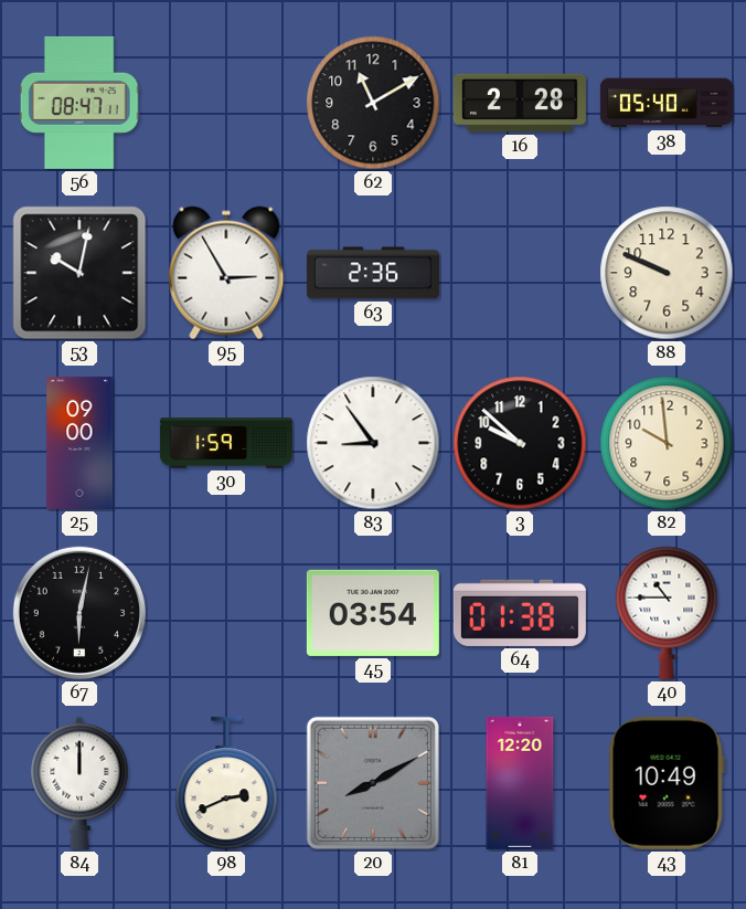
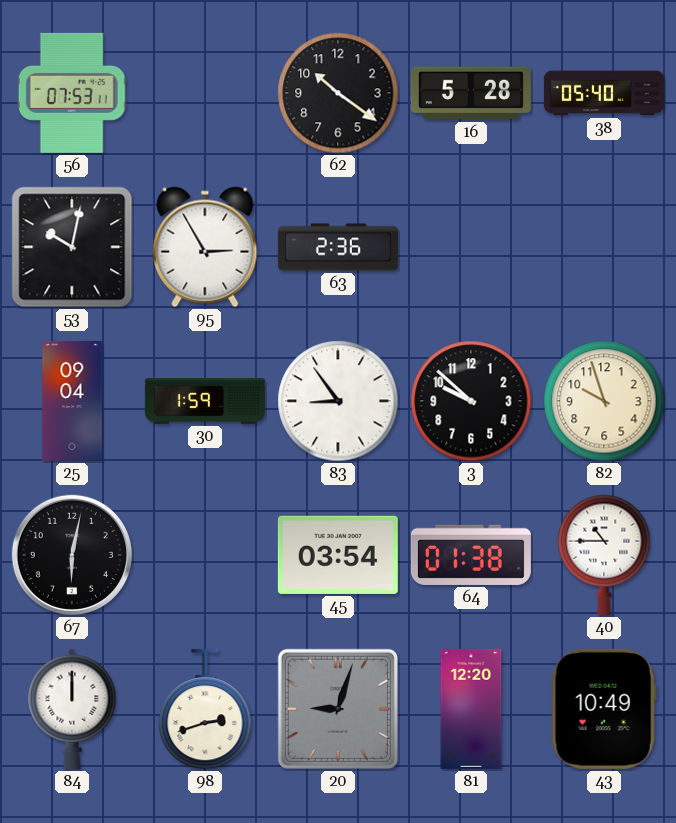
56: 08:47 -> 07:53
62: 11:10 -> 10:21
16: 2:28 -> 5:28
88: 9:49 -> none
25: 09:00 -> 09:04
82: 9:59 -> 9:57
98: 2:41 -> 2:42
20: 8:10 -> 9:03
